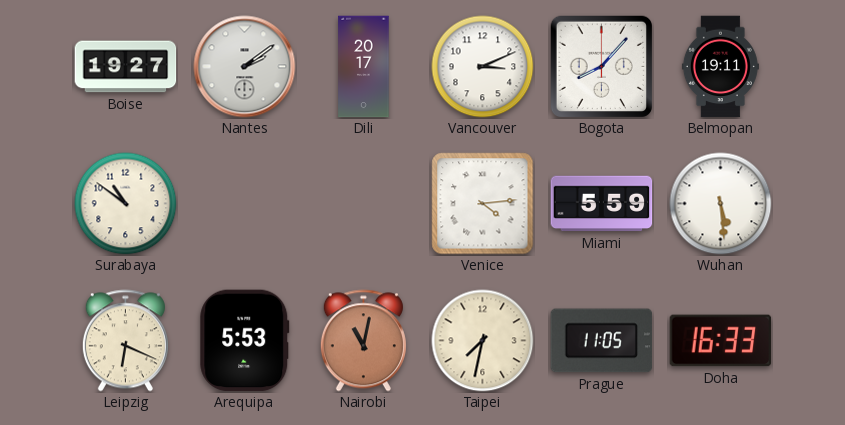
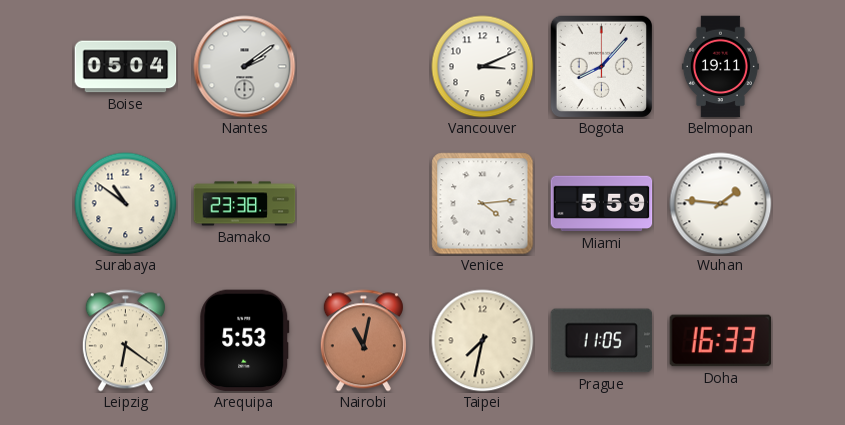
Boise: 19:27 -> 05:04
Dili: 20:17 -> none
Bamako: none -> 23:38
Wuhan: 5:29 -> 1:46
Leipzig: 6:19 -> 6:21
